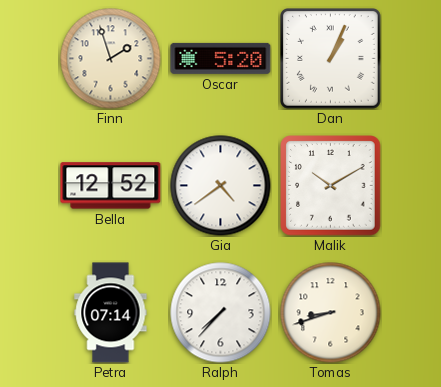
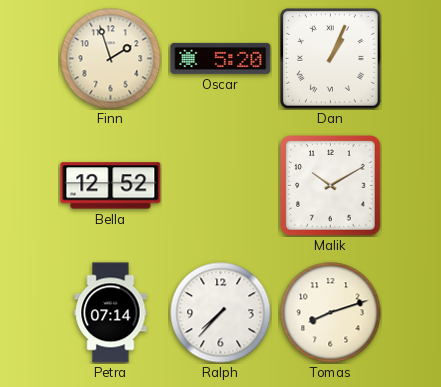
Gia: 4:39 -> none
Tomas: 8:42 -> 8:12
